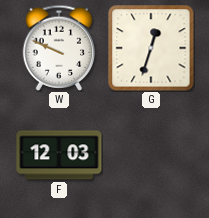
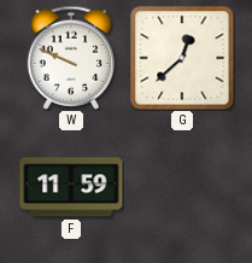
G: 12:33 -> 12:38
F: 12:03 -> 11:59
